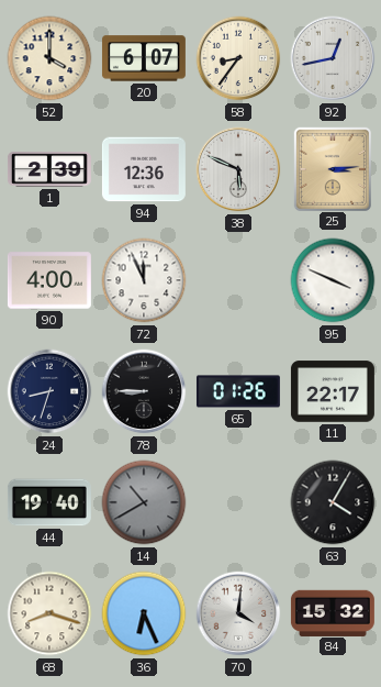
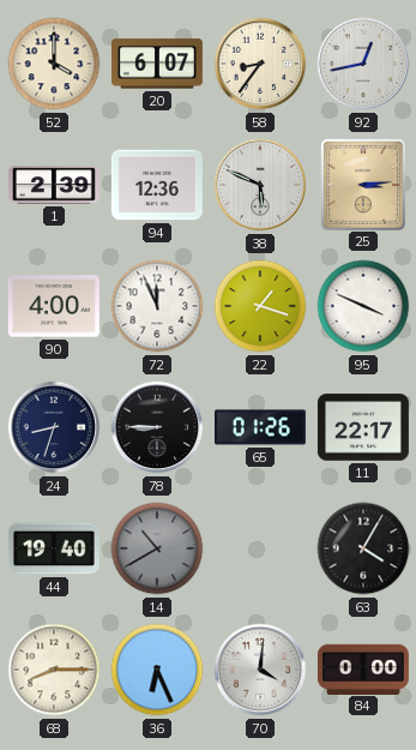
22: none -> 1:18
68: 8:18 -> 8:15
84: 15:32 -> 0:00
